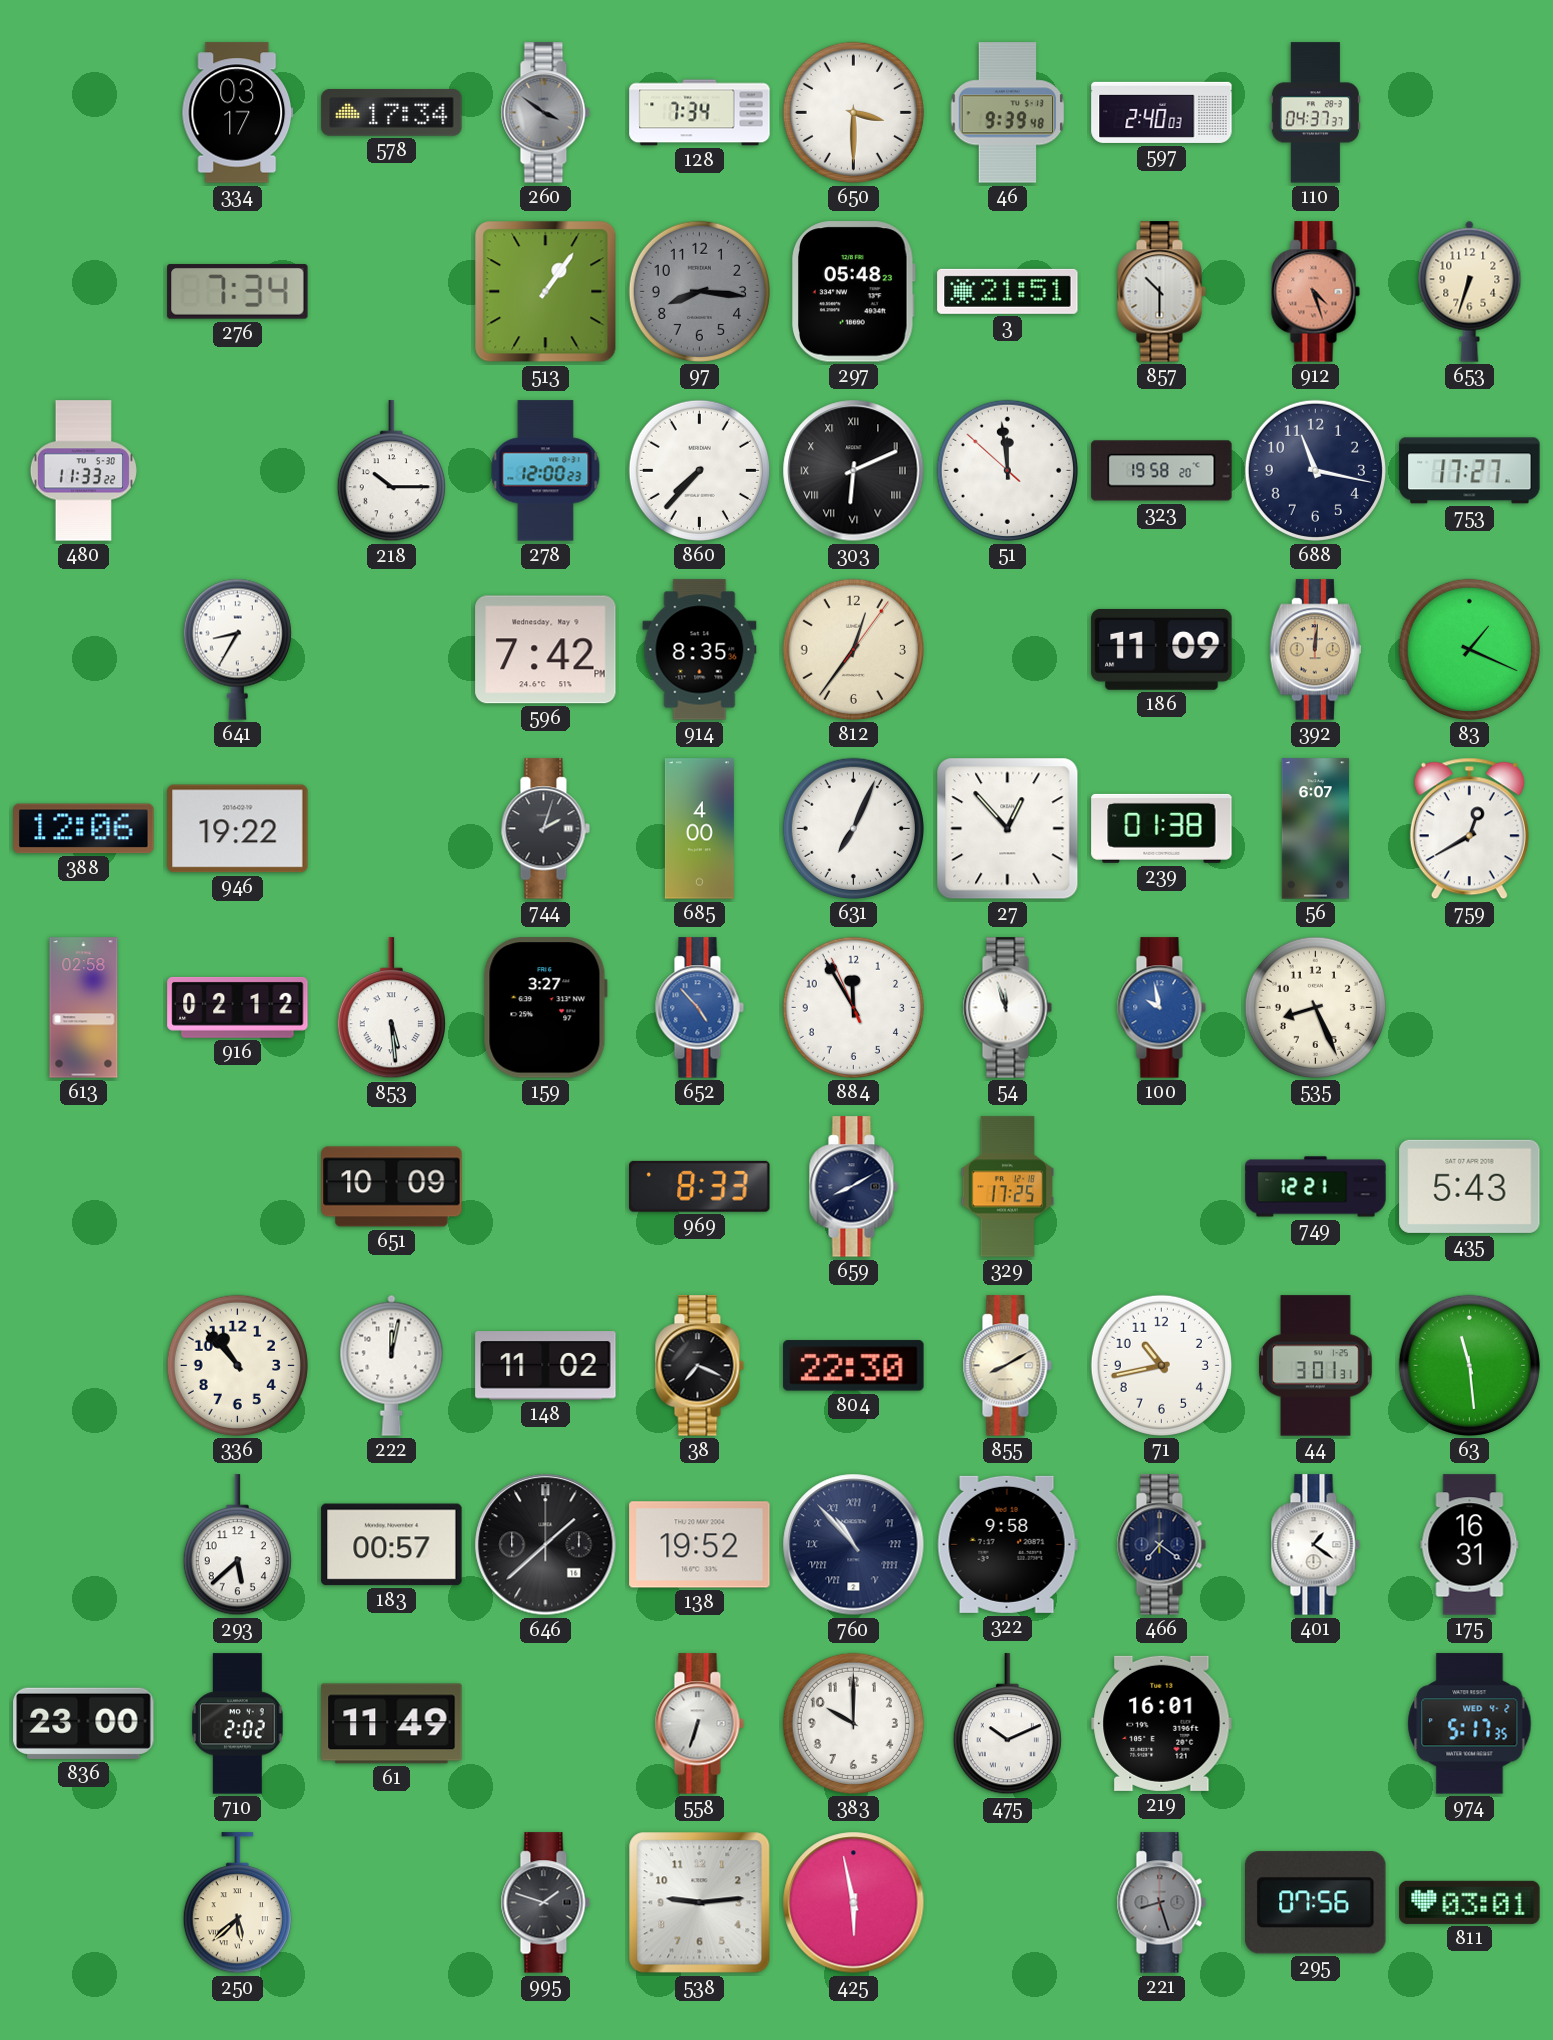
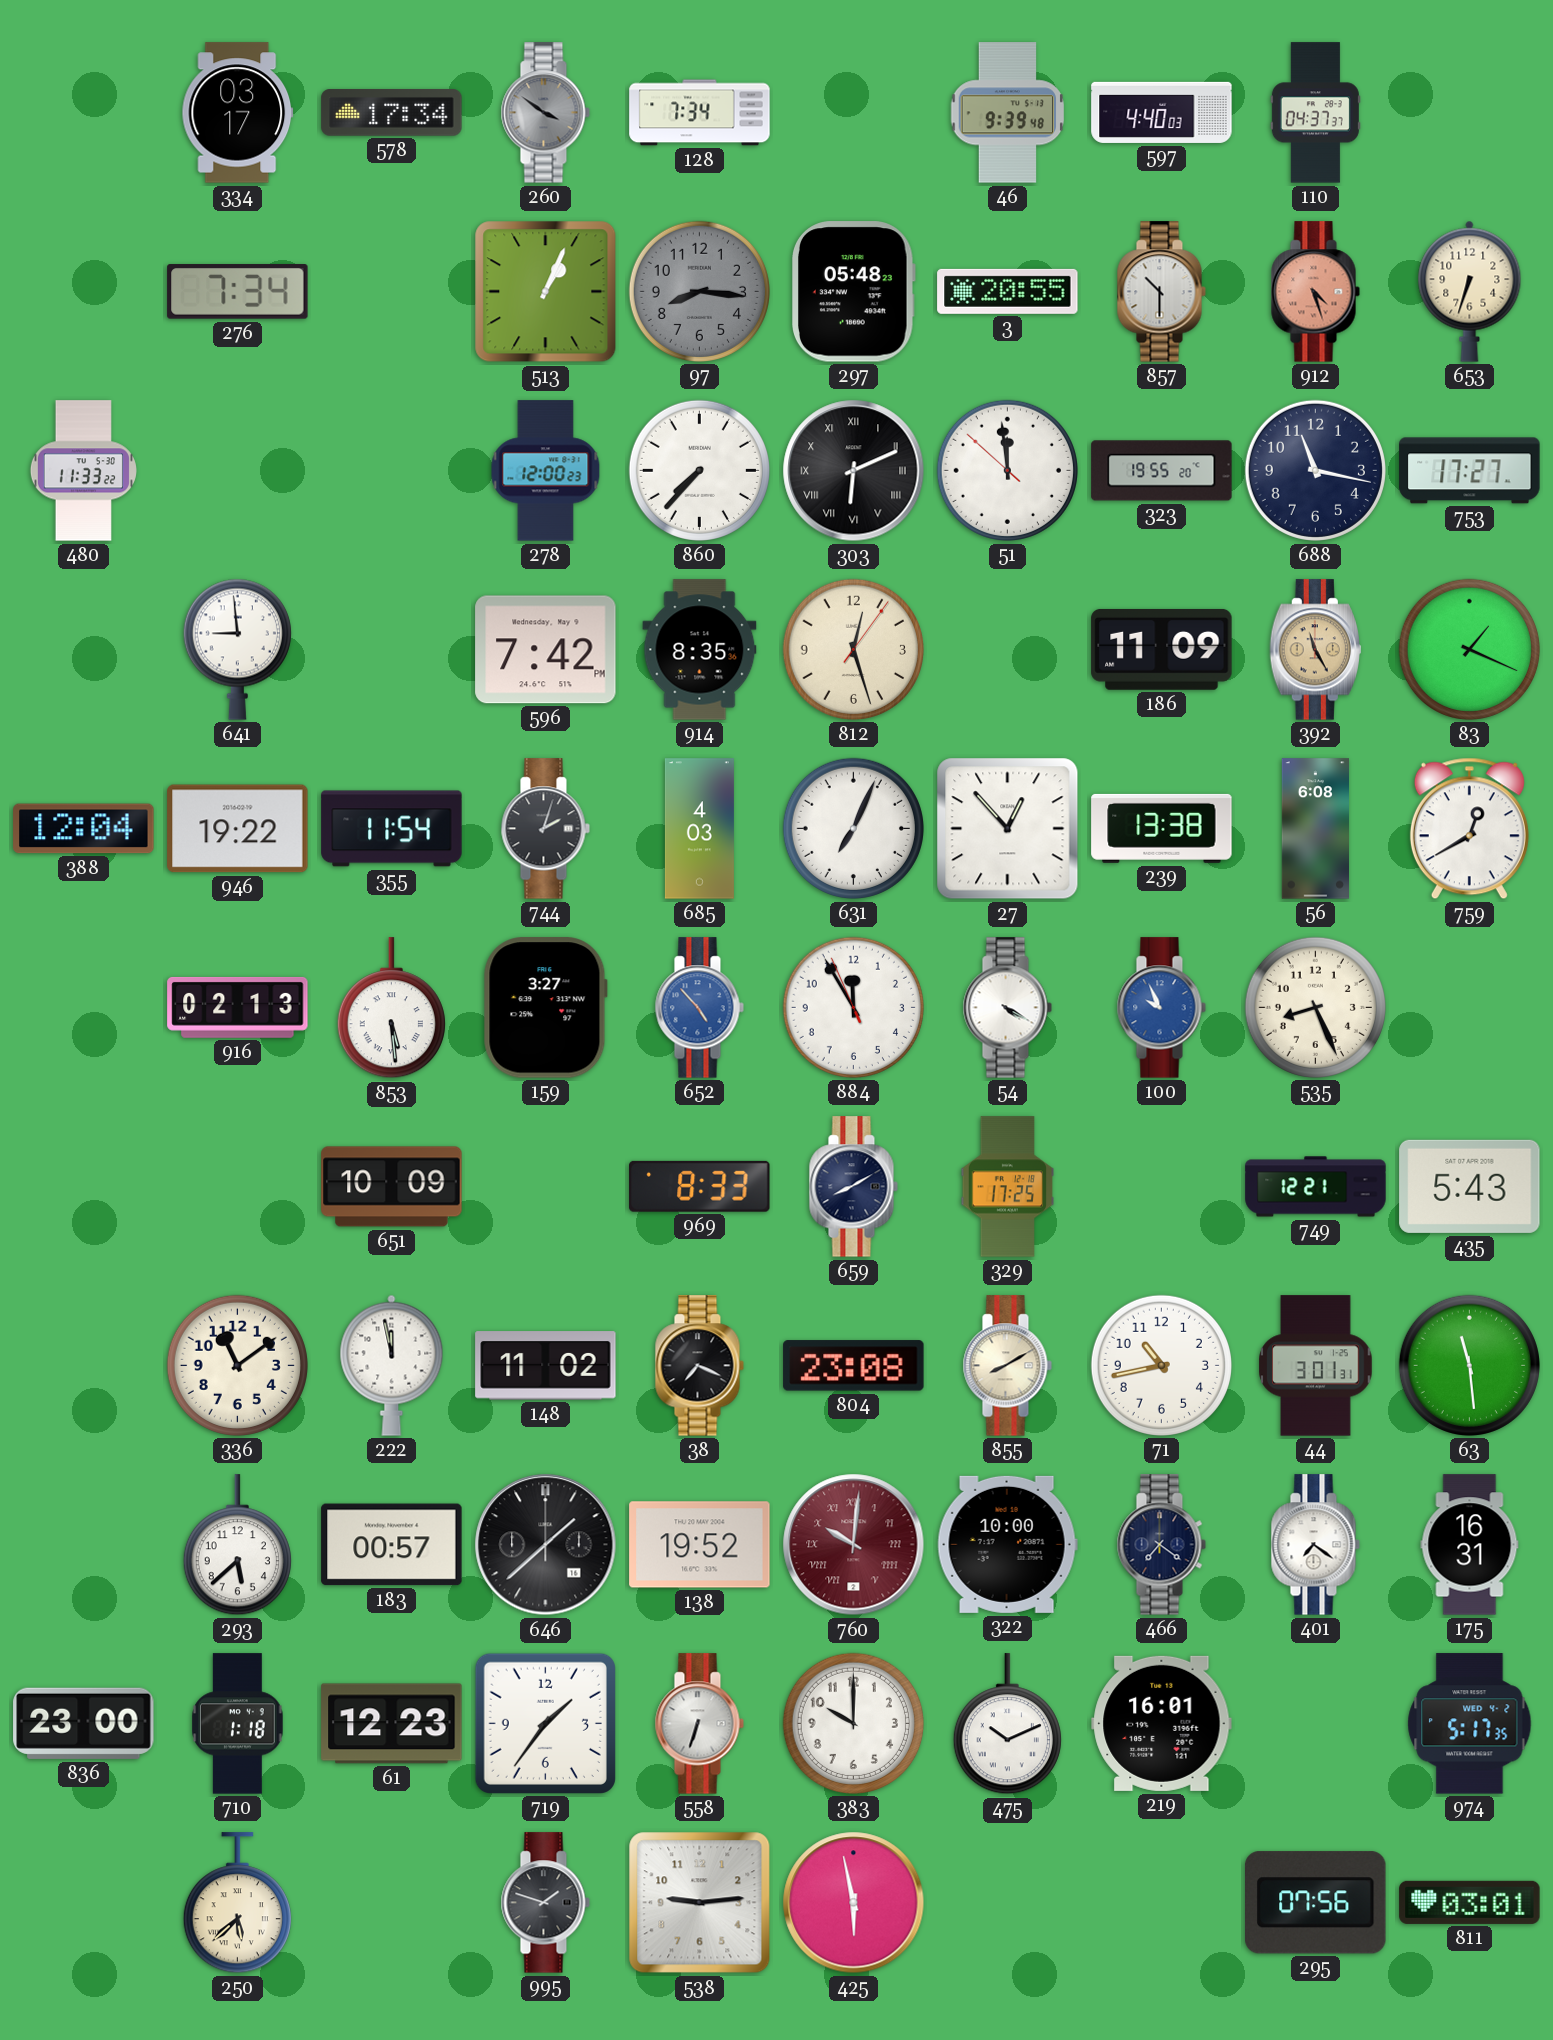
650: 3:30 -> none
597: 2:40 -> 4:40
513: 1:06 -> 1:04
3: 21:51 -> 20:55
218: 10:15 -> none
323: 19:58 -> 19:55
641: 8:35 -> 8:59
812: 12:36 -> 12:27
392: 12:01 -> 11:25
388: 12:06 -> 12:04
355: none -> 11:54
685: 4:00 -> 4:03
239: 01:38 -> 13:38
56: 6:07 -> 6:08
613: 02:58 -> none
916: 02:12 -> 02:13
54: 11:57 -> 4:20
100: 9:58 -> 9:56
336: 10:53 -> 11:09
222: 12:02 -> 11:58
804: 22:30 -> 23:08
760: 10:53 -> 10:01
760 dial: navy -> burgundy
322: 9:58 -> 10:00
401: 1:21 -> 7:21
710: 2:02 -> 1:18
61: 11:49 -> 12:23
719: none -> 1:36
221: 8:27 -> none
